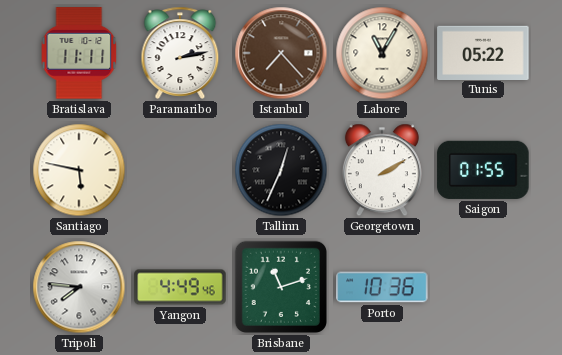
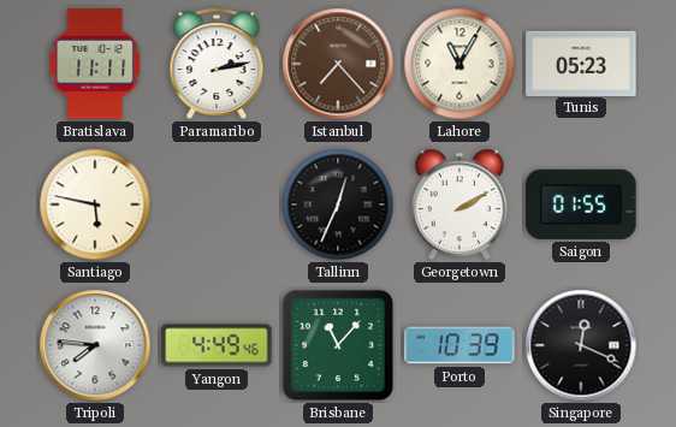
Tunis: 05:22 -> 05:23
Brisbane: 11:12 -> 11:07
Porto: 10:36 -> 10:39
Singapore: none -> 12:19
